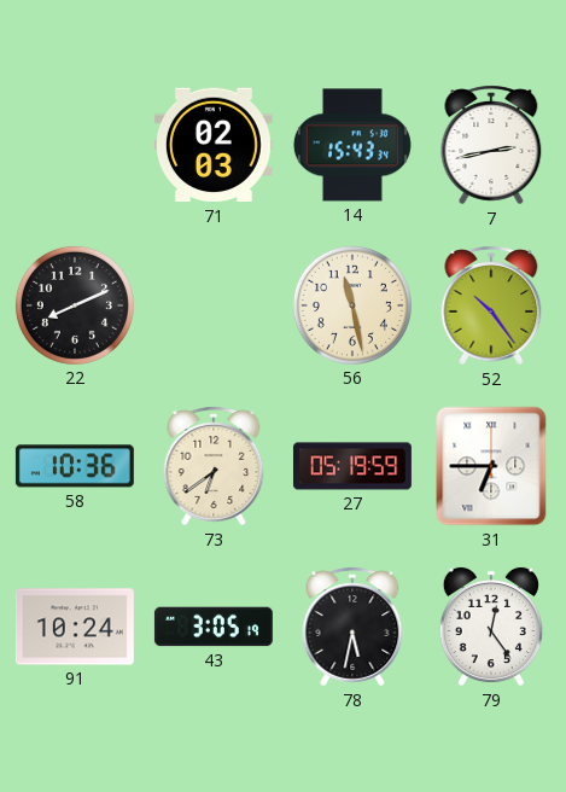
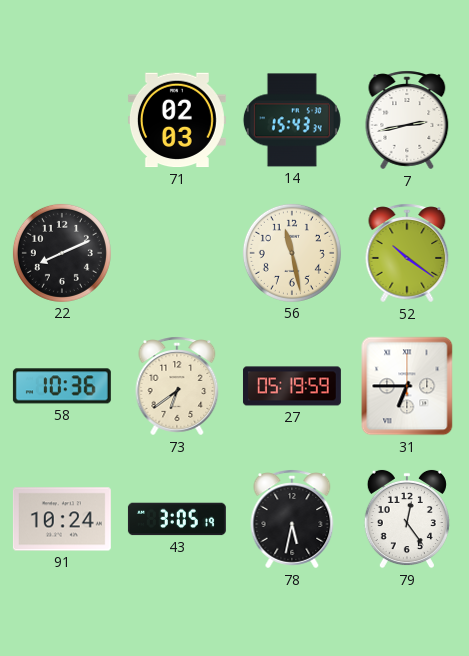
52: 10:24 -> 10:21
